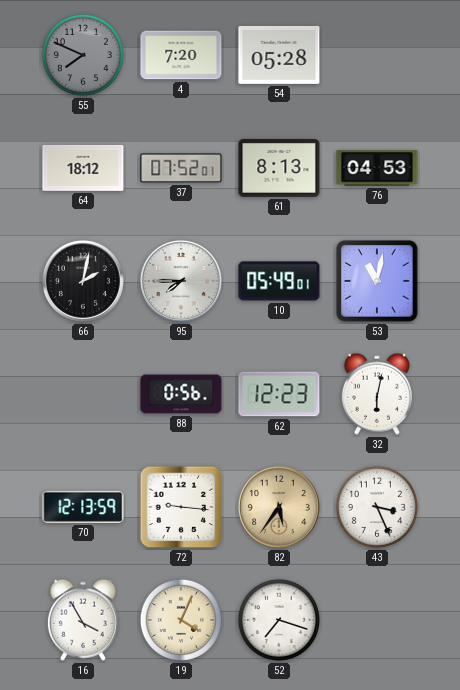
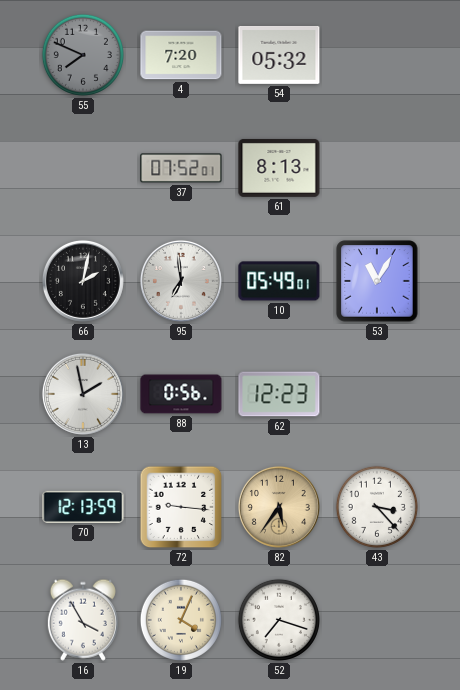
54: 05:28 -> 05:32
64: 18:12 -> none
76: 04:53 -> none
95: 7:45 -> 6:59
53: 11:02 -> 11:05
13: none -> 1:58
32: 6:02 -> none
43: 3:26 -> 3:23
